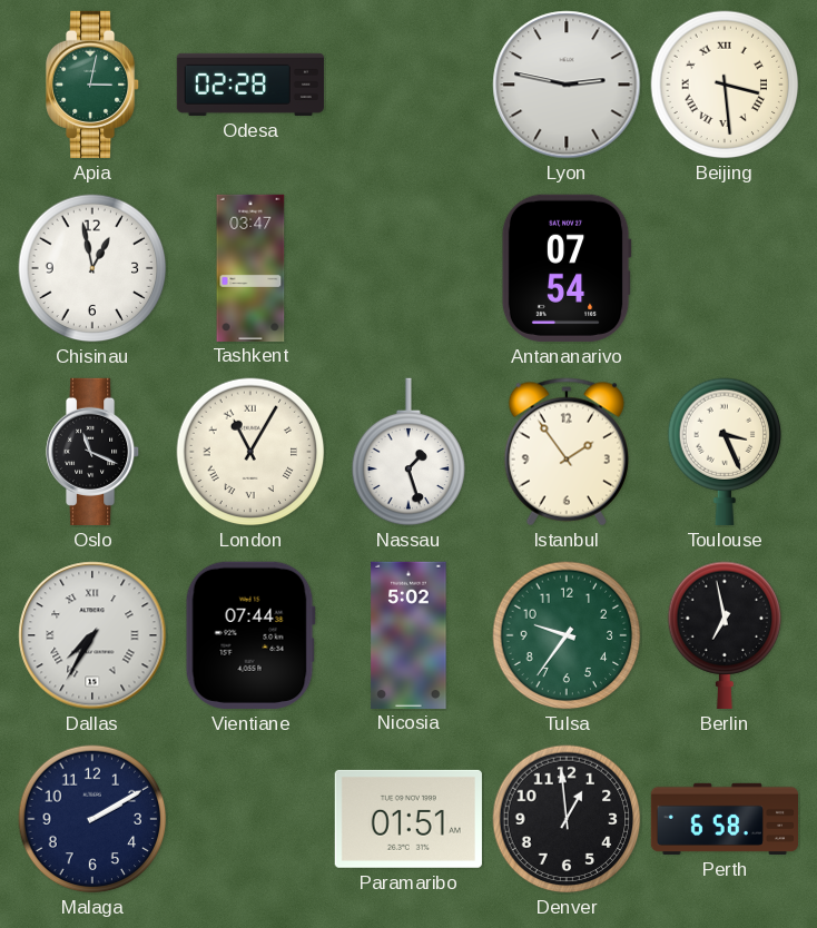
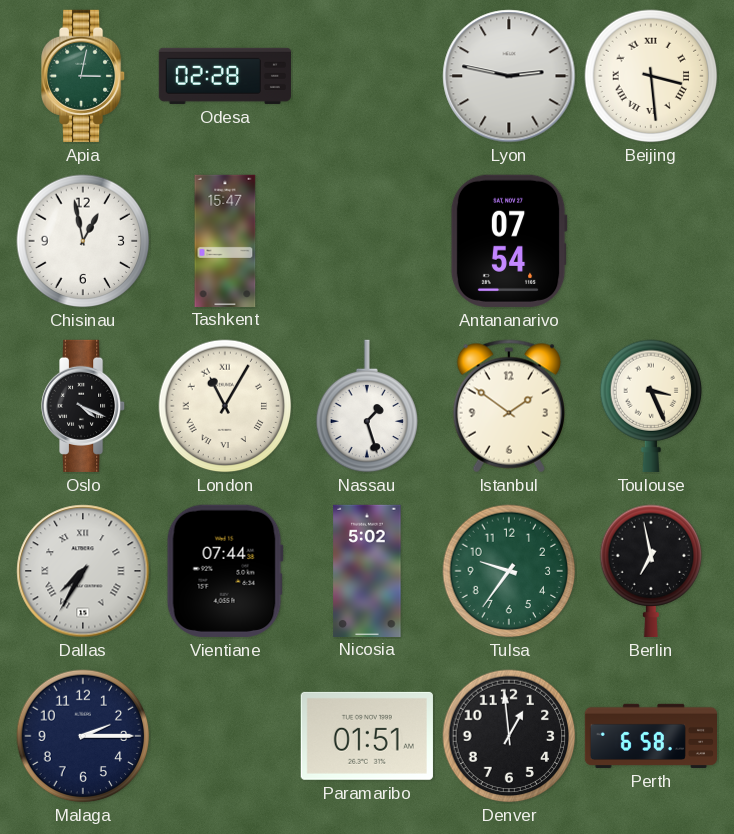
Tashkent: 03:47 -> 15:47
Oslo: 11:19 -> 4:19
Istanbul: 1:54 -> 1:51
Malaga: 2:10 -> 2:15
